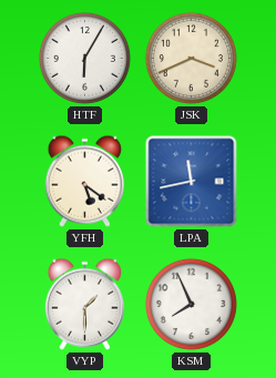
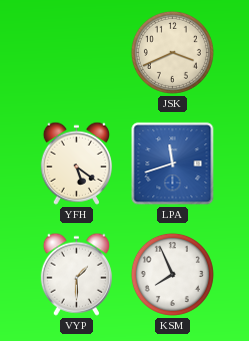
HTF: 6:05 -> none
LPA: 11:43 -> 11:42
